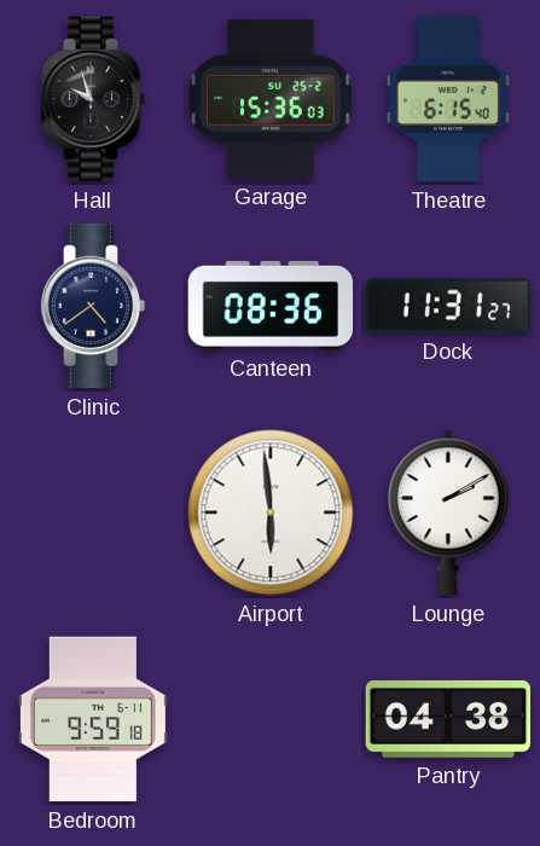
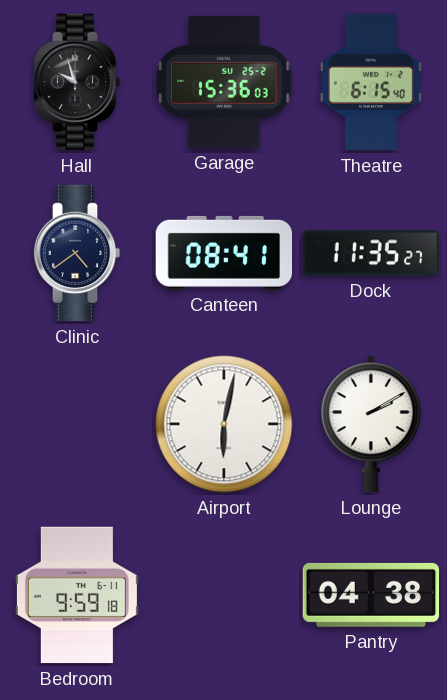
Canteen: 08:36 -> 08:41
Dock: 11:31 -> 11:35
Airport: 5:59 -> 6:02
